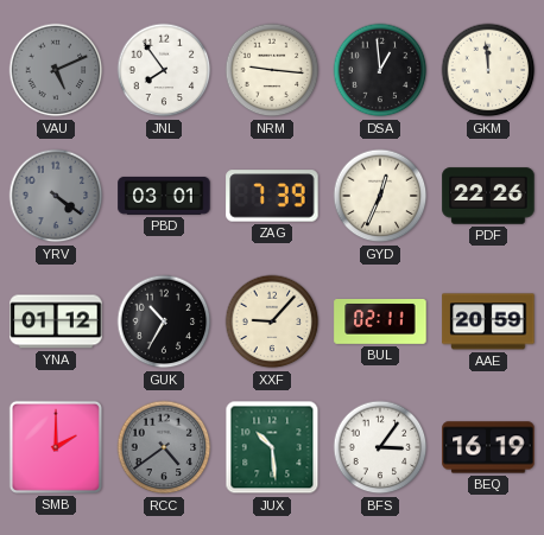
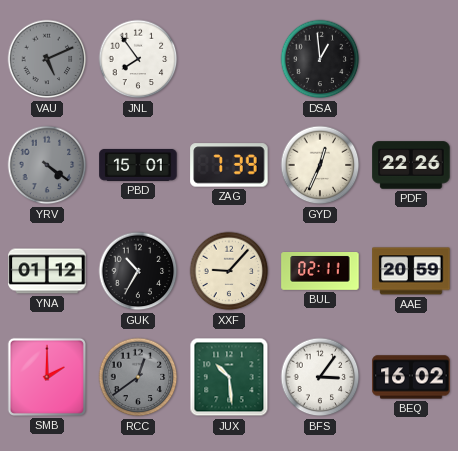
NRM: 9:16 -> none
GKM: 11:59 -> none
PBD: 03:01 -> 15:01
RCC: 4:39 -> 12:39
BEQ: 16:19 -> 16:02
